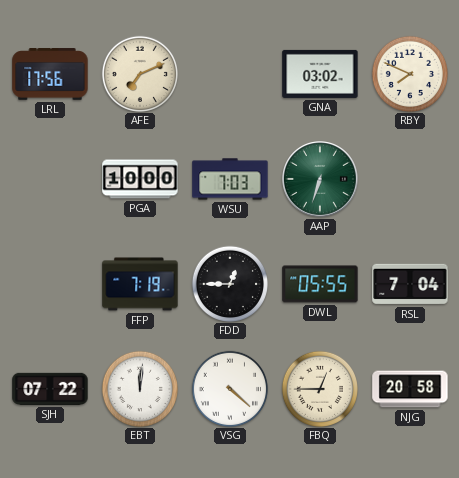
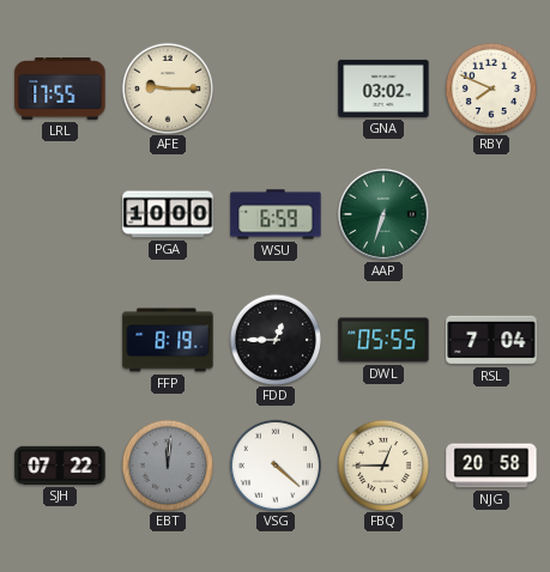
LRL: 17:56 -> 17:55
AFE: 7:11 -> 9:15
WSU: 7:03 -> 6:59
FFP: 7:19 -> 8:19
EBT dial: white -> grey
